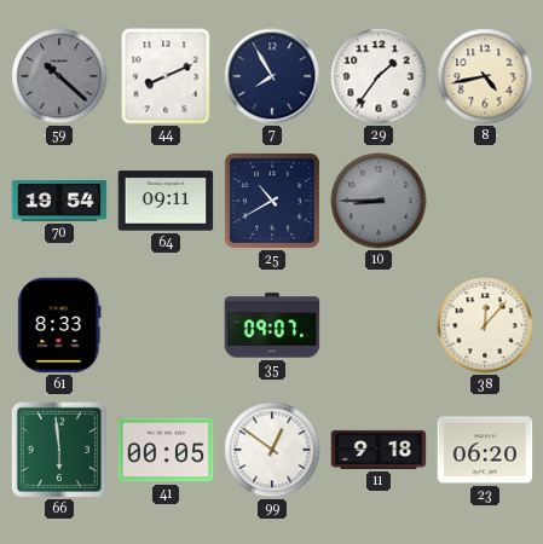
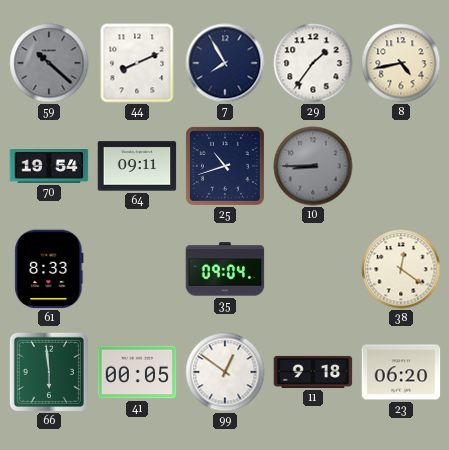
25: 10:40 -> 10:42
35: 09:07 -> 09:04
38: 12:07 -> 12:21
